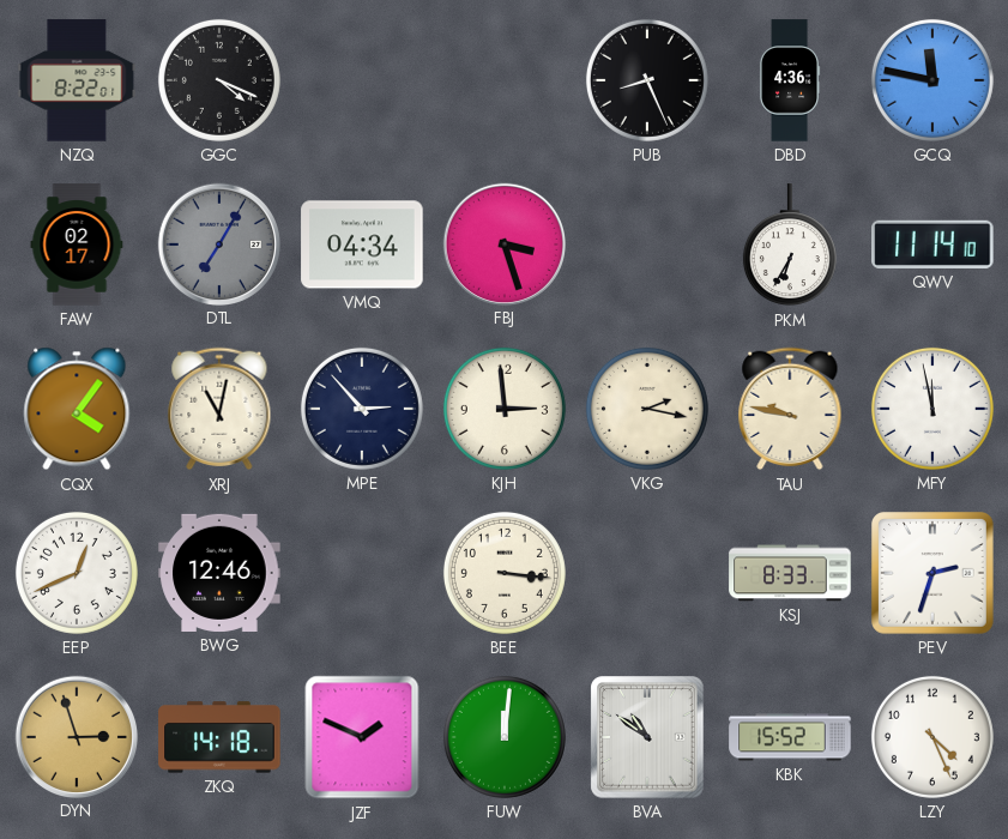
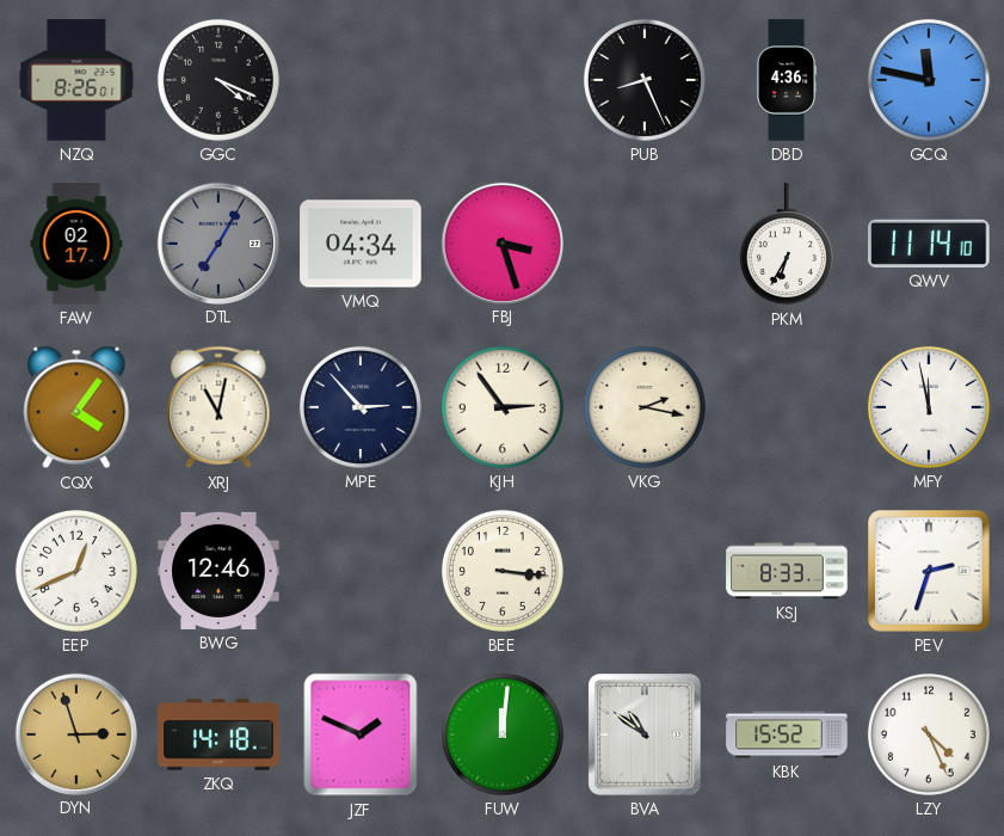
NZQ: 8:22 -> 8:26
KJH: 2:59 -> 2:54
TAU: 9:47 -> none
